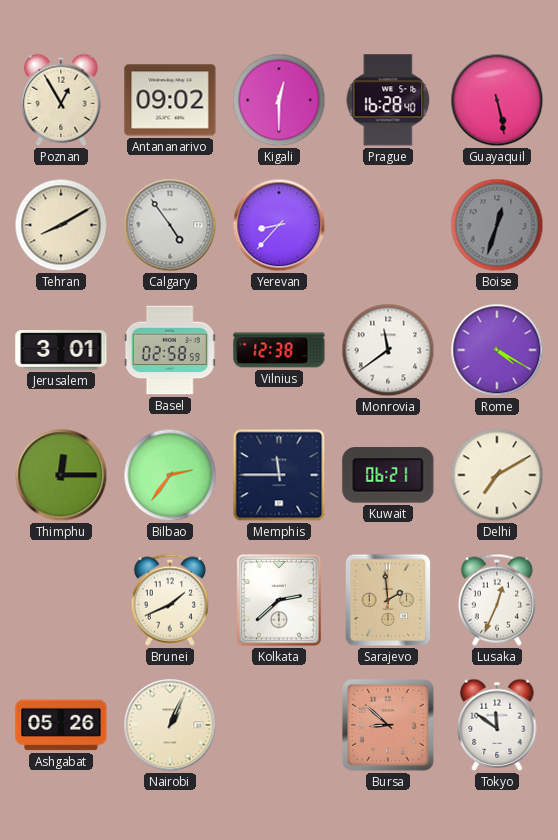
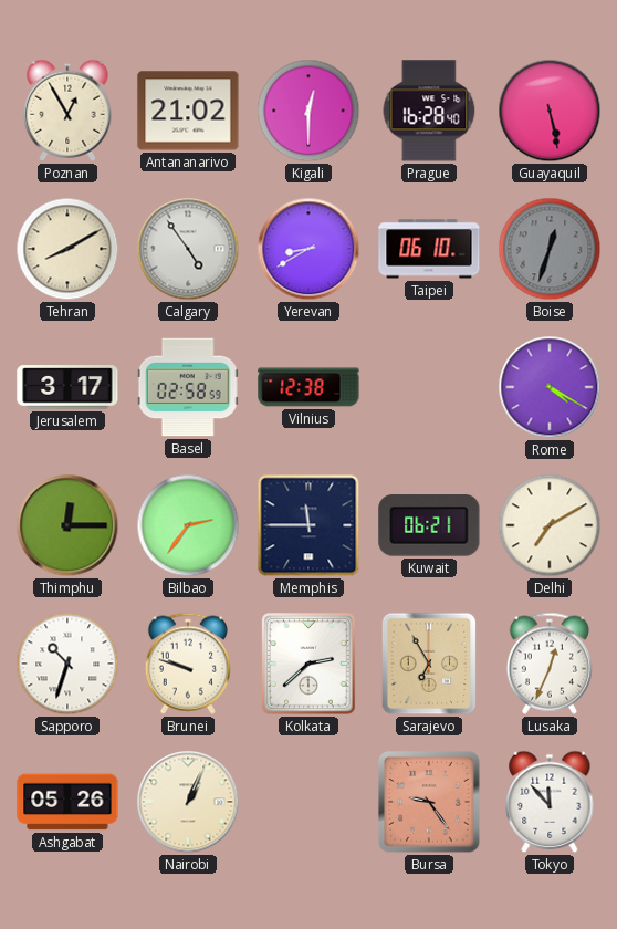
Antananarivo: 09:02 -> 21:02
Yerevan: 8:37 -> 8:40
Taipei: none -> 06:10
Jerusalem: 3:01 -> 3:17
Monrovia: 11:39 -> none
Sapporo: none -> 10:33
Brunei: 1:41 -> 9:48
Sarajevo: 1:59 -> 6:55
Bursa: 8:52 -> 9:24
Tokyo: 11:51 -> 11:53
